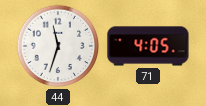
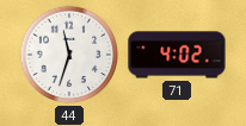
71: 4:05 -> 4:02
